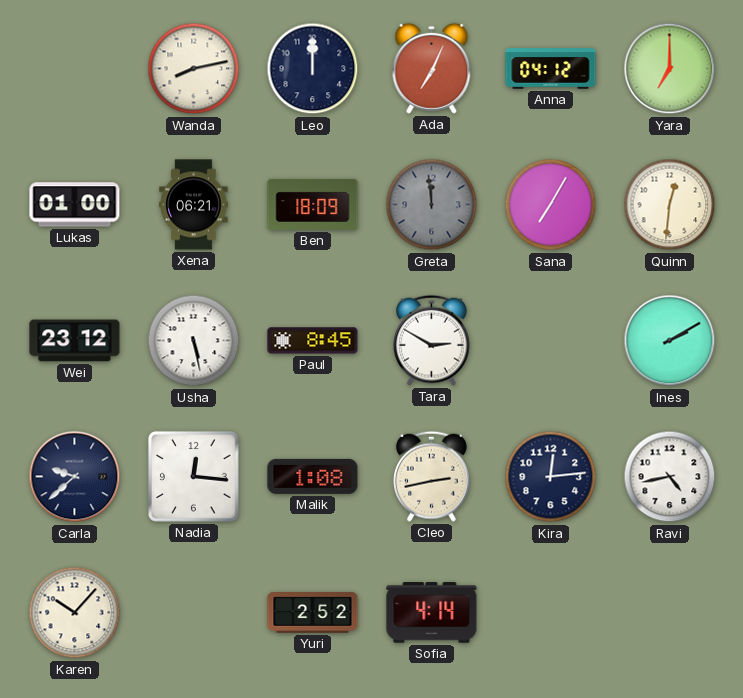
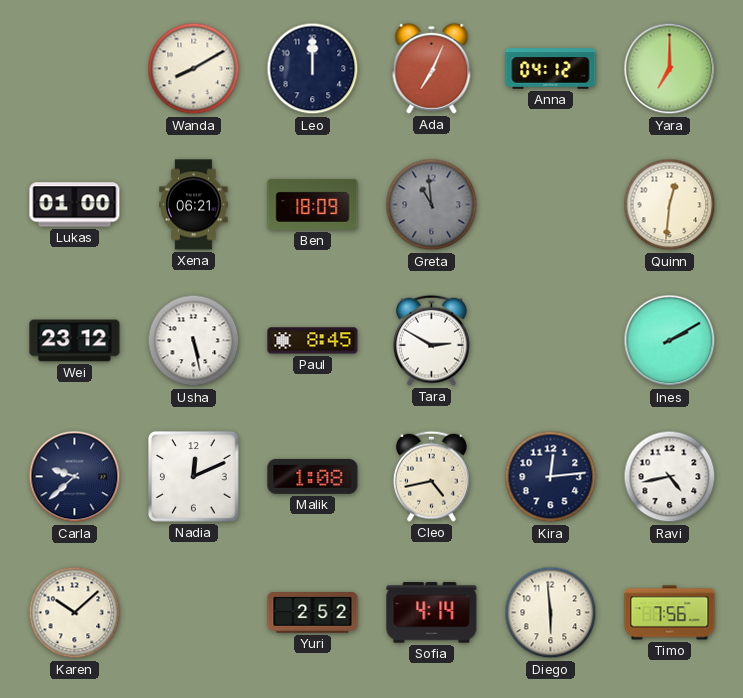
Wanda: 8:13 -> 8:10
Greta: 11:59 -> 10:59
Sana: 7:05 -> none
Nadia: 12:16 -> 12:11
Cleo: 2:43 -> 4:43
Karen: 10:07 -> 10:08
Diego: none -> 5:59
Timo: none -> 7:56
